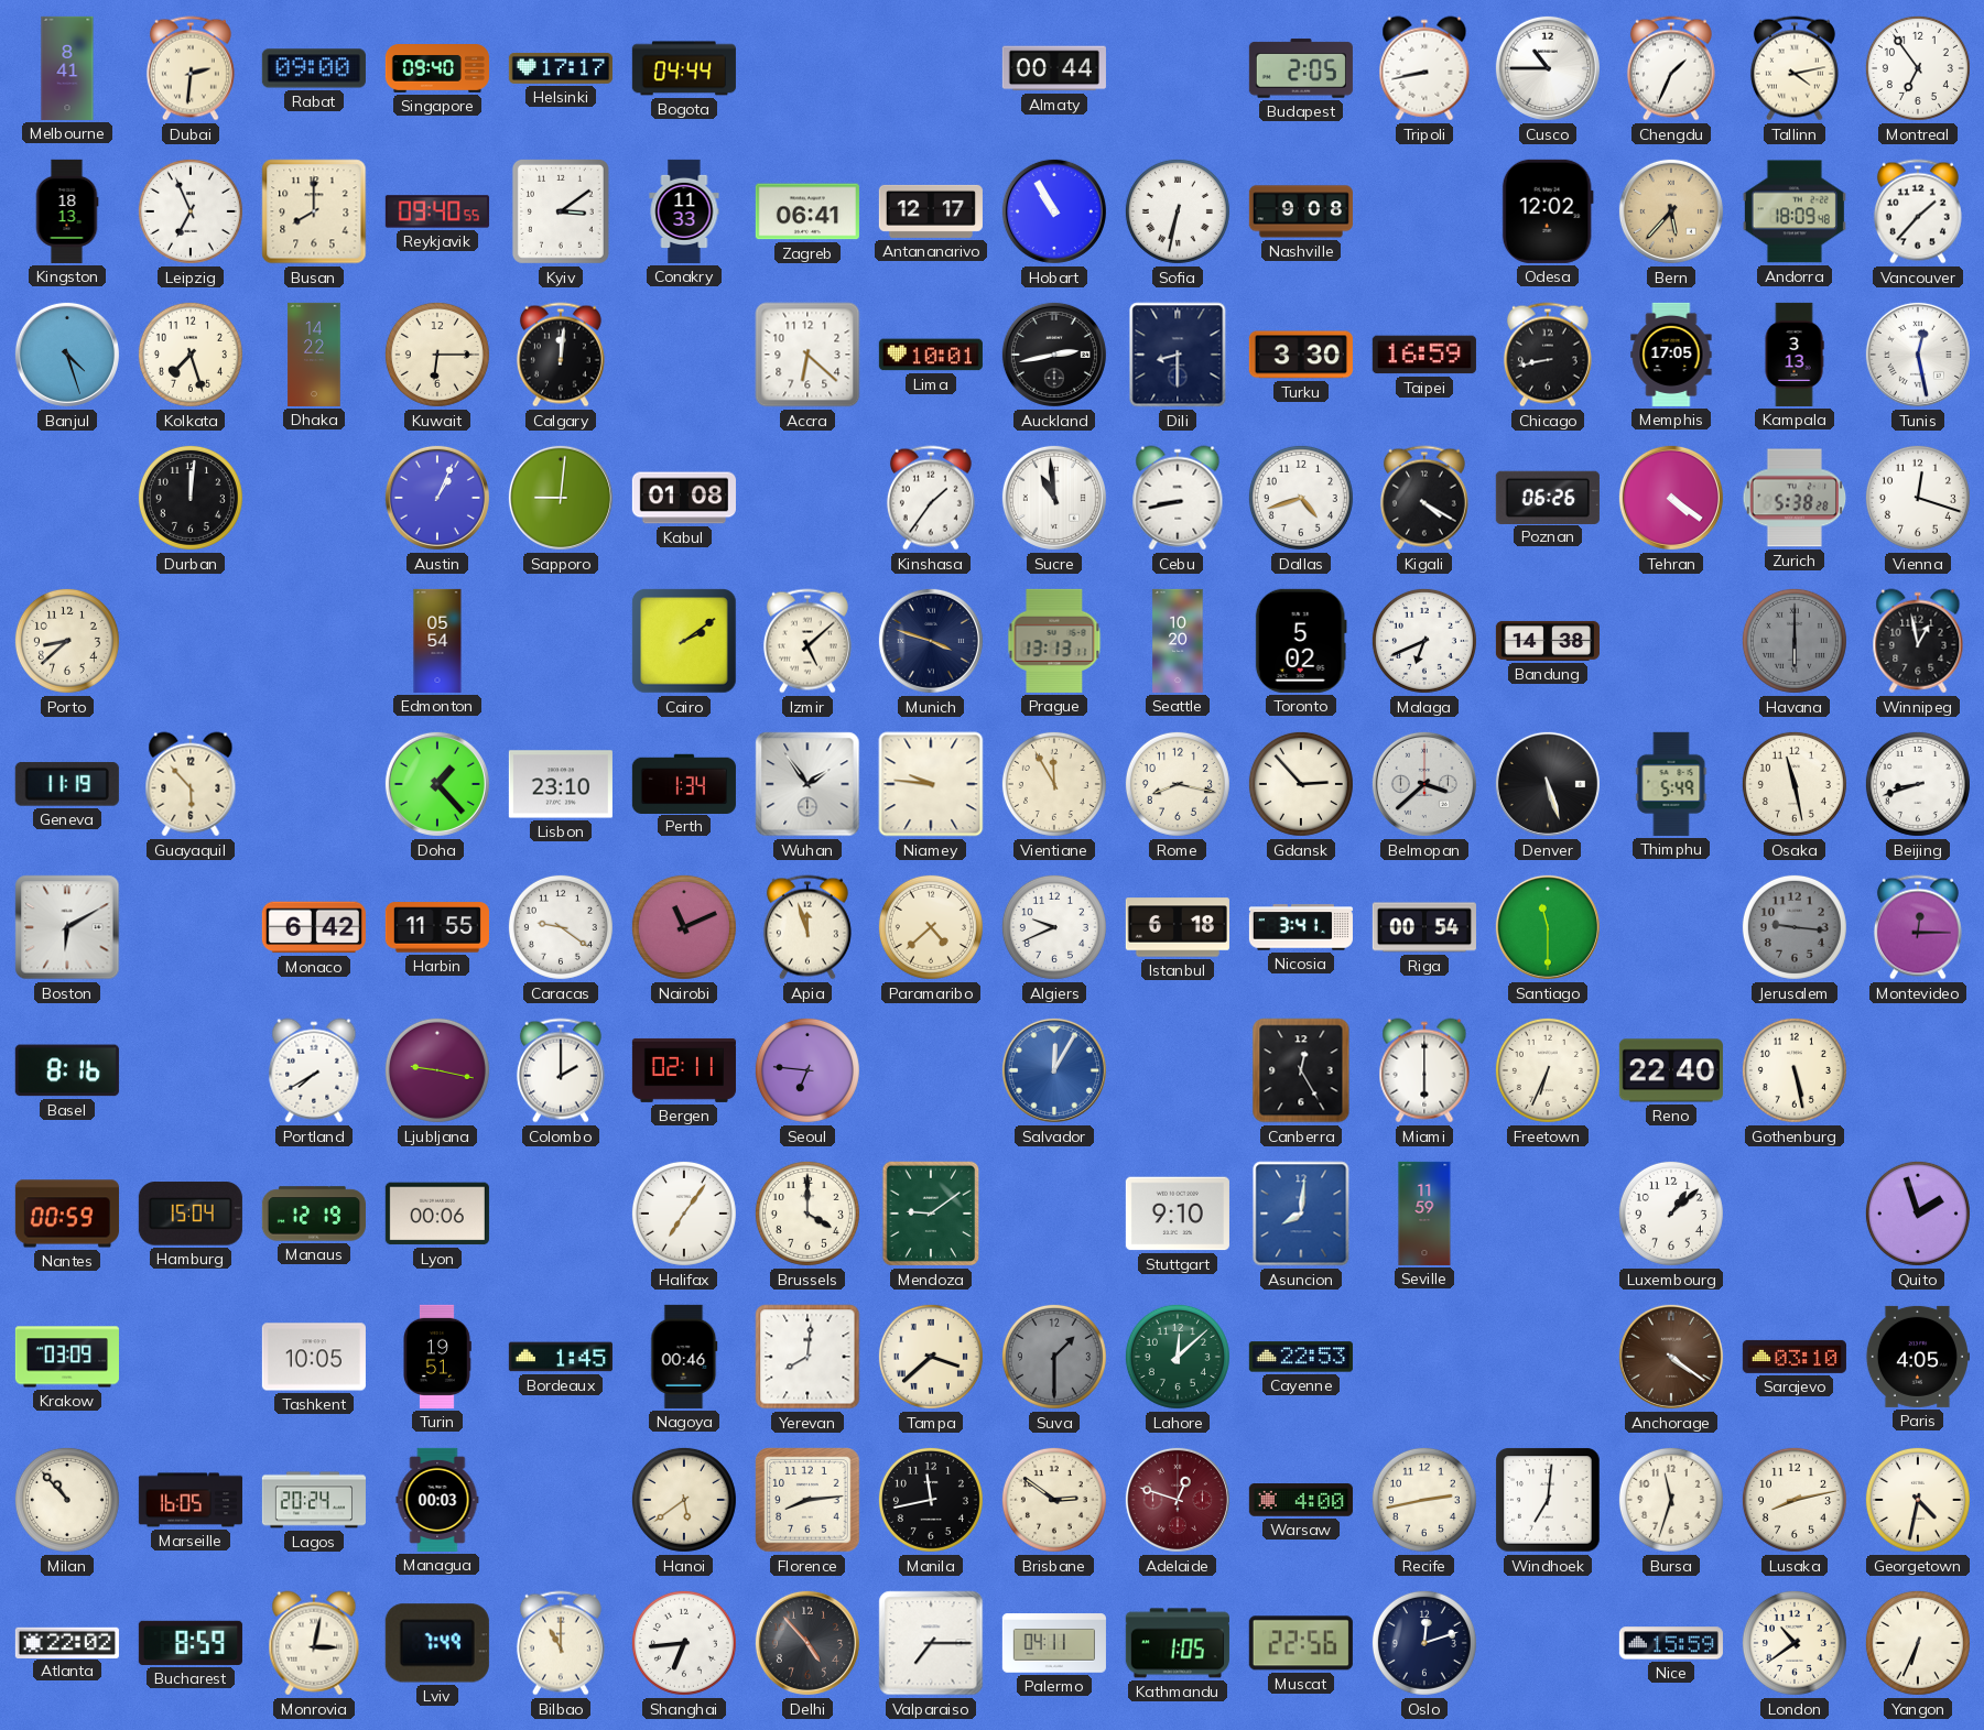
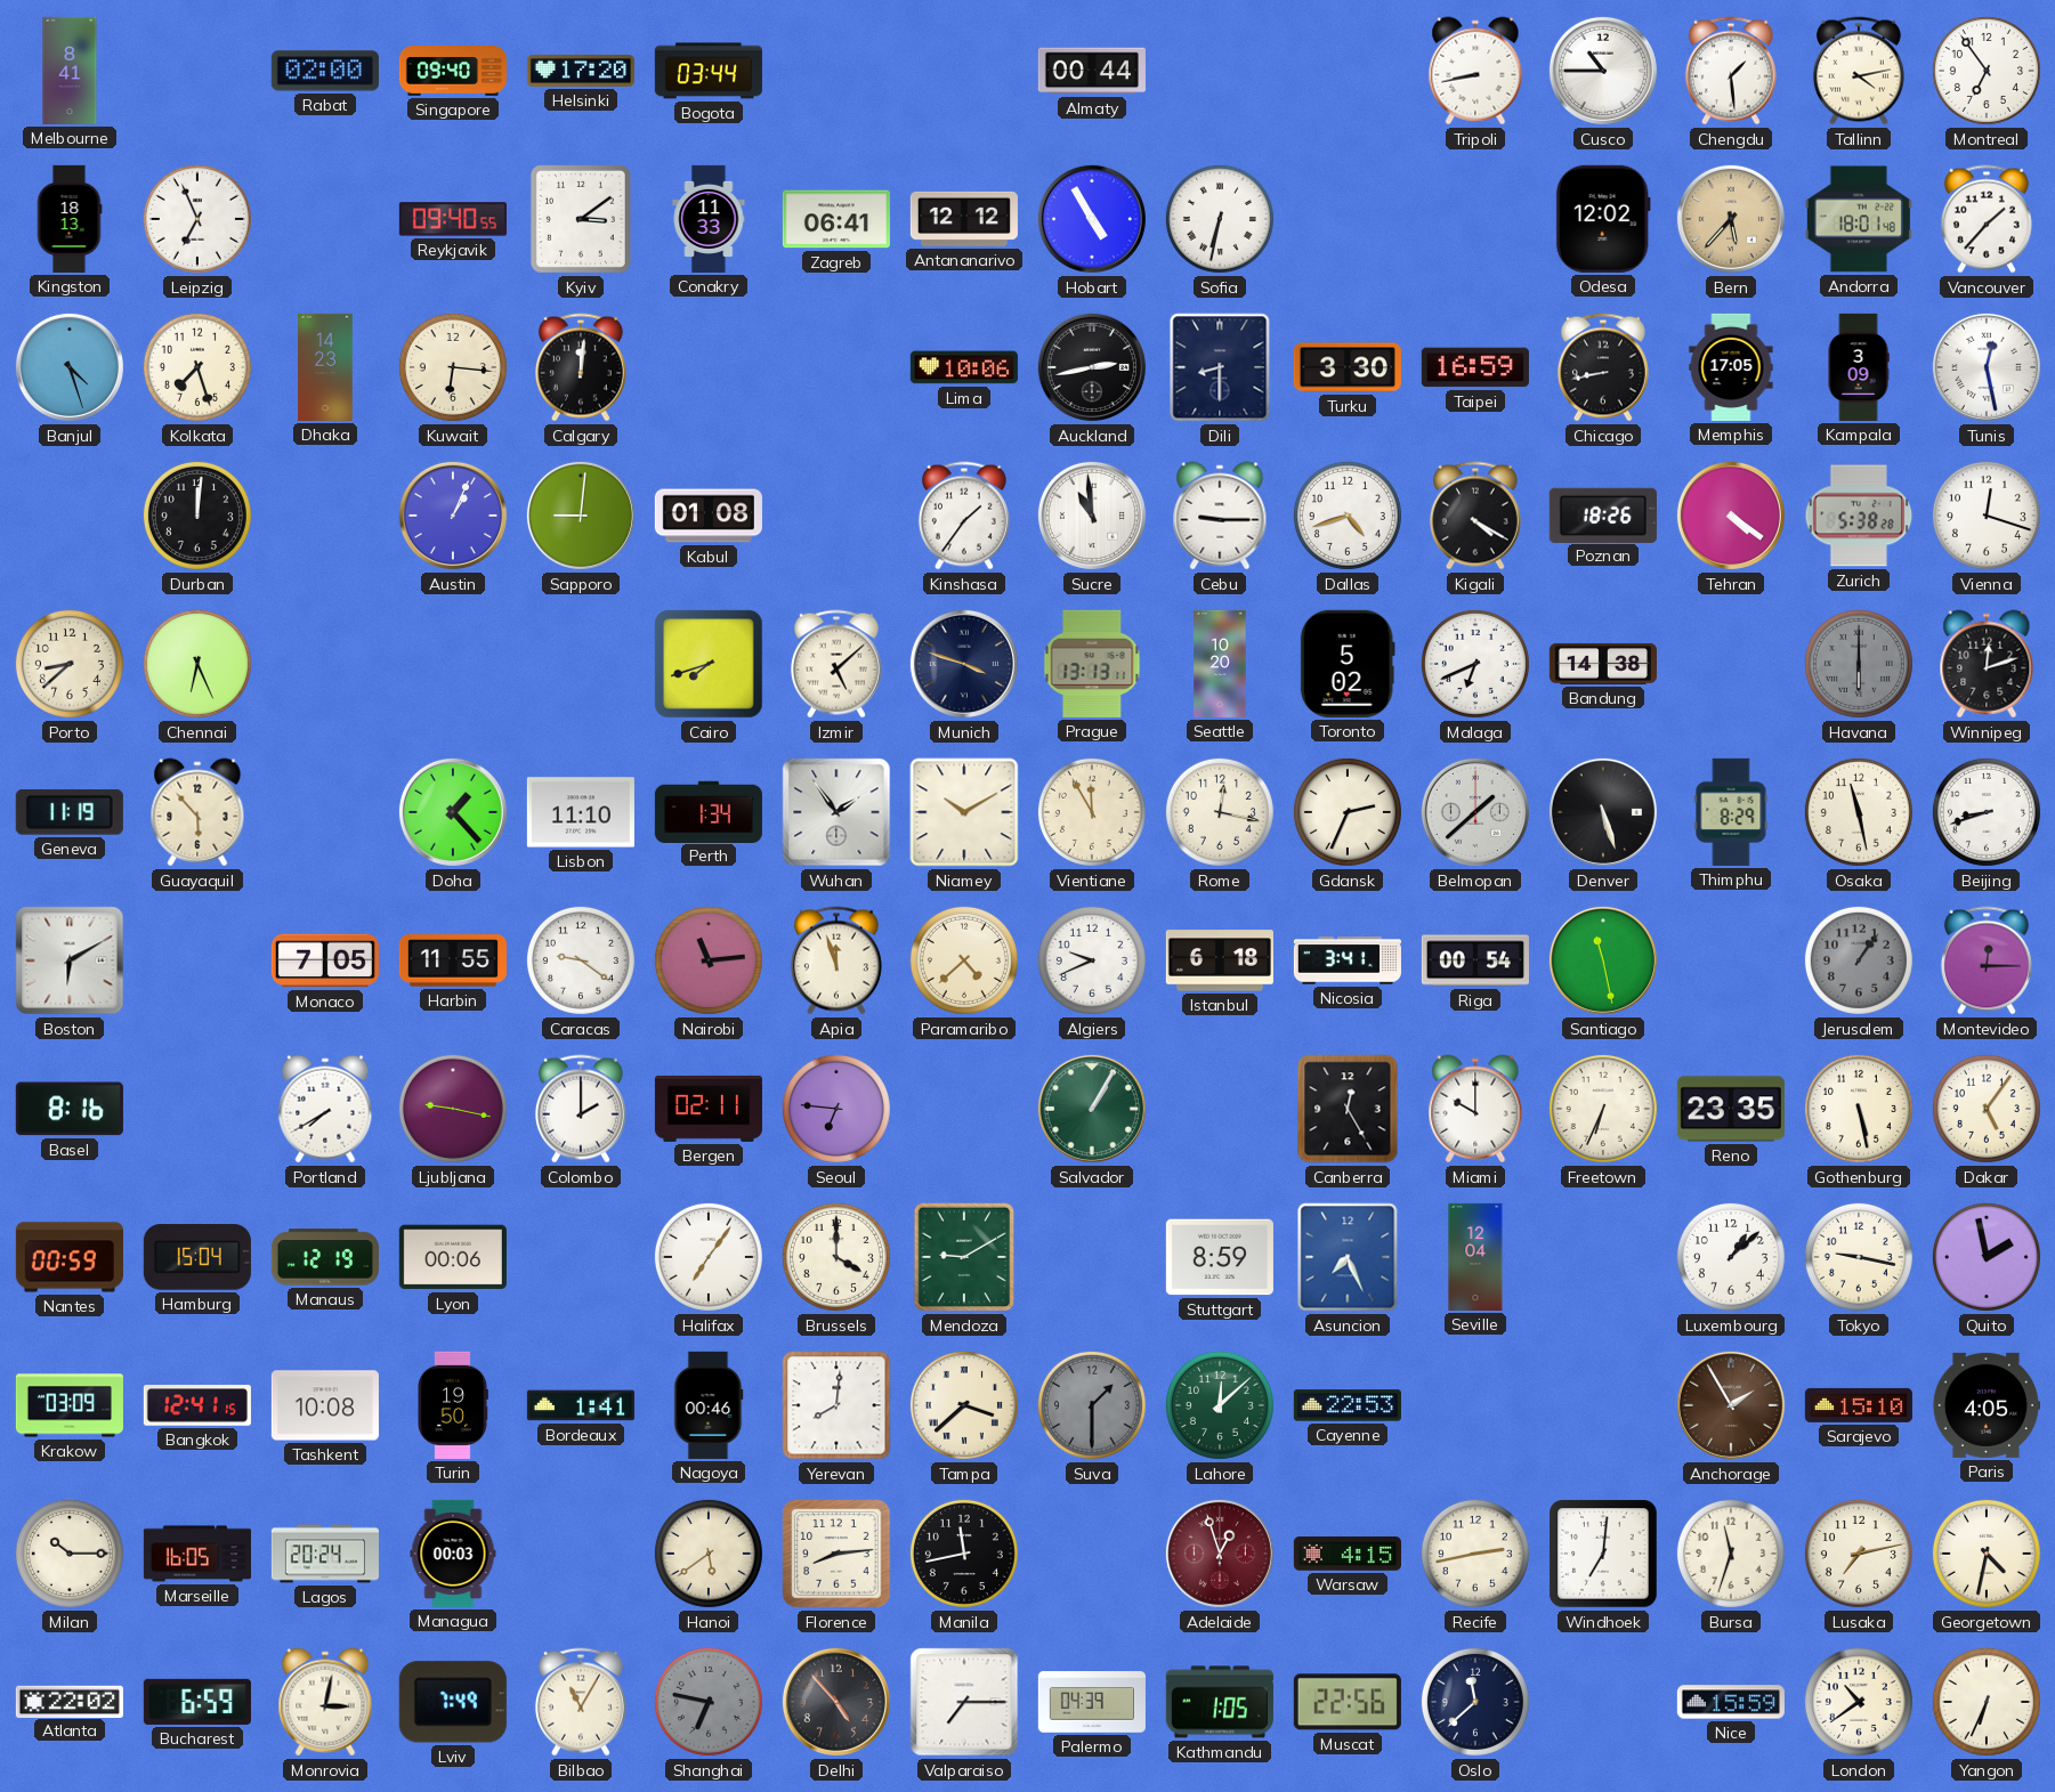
Dubai: 2:31 -> none
Rabat: 09:00 -> 02:00
Helsinki: 17:17 -> 17:20
Bogota: 04:44 -> 03:44
Budapest: 2:05 -> none
Chengdu: 1:34 -> 1:29
Busan: 8:00 -> none
Antananarivo: 12:17 -> 12:12
Hobart: 10:55 -> 4:55
Nashville: 9:08 -> none
Andorra: 18:09 -> 18:01
Dhaka: 14:22 -> 14:23
Kuwait: 6:15 -> 6:16
Accra: 6:22 -> none
Lima: 10:01 -> 10:06
Kampala: 3:13 -> 3:09
Cebu: 8:43 -> 9:15
Poznan: 06:26 -> 18:26
Chennai: none -> 6:26
Edmonton: 05:54 -> none
Cairo: 2:09 -> 7:42
Winnipeg: 12:58 -> 12:12
Lisbon: 23:10 -> 11:10
Niamey: 9:46 -> 10:10
Rome: 8:17 -> 12:17
Gdansk: 2:53 -> 2:34
Belmopan: 3:38 -> 1:38
Thimphu: 5:49 -> 8:29
Monaco: 6:42 -> 7:05
Nairobi: 11:11 -> 11:14
Santiago: 11:30 -> 11:28
Jerusalem: 9:16 -> 1:06
Salvador: 12:05 -> 1:05
Salvador dial: blue -> green
Miami: 6:00 -> 10:00
Reno: 22:40 -> 23:35
Dakar: none -> 5:06
Mendoza: 9:09 -> 9:10
Stuttgart: 9:10 -> 8:59
Asuncion: 8:01 -> 7:26
Seville: 11:59 -> 12:04
Tokyo: none -> 9:17
Quito: 1:57 -> 1:58
Bangkok: none -> 12:41
Tashkent: 10:05 -> 10:08
Turin: 19:51 -> 19:50
Bordeaux: 1:45 -> 1:41
Anchorage: 4:21 -> 1:55
Sarajevo: 03:10 -> 15:10
Milan: 10:53 -> 10:15
Brisbane: 2:51 -> none
Adelaide: 12:48 -> 12:57
Warsaw: 4:00 -> 4:15
Lusaka: 8:13 -> 7:13
Bucharest: 8:59 -> 6:59
Bilbao: 11:00 -> 11:05
Shanghai: 6:44 -> 6:47
Shanghai dial: white -> grey
Palermo: 04:11 -> 04:39
Oslo: 12:12 -> 11:38
